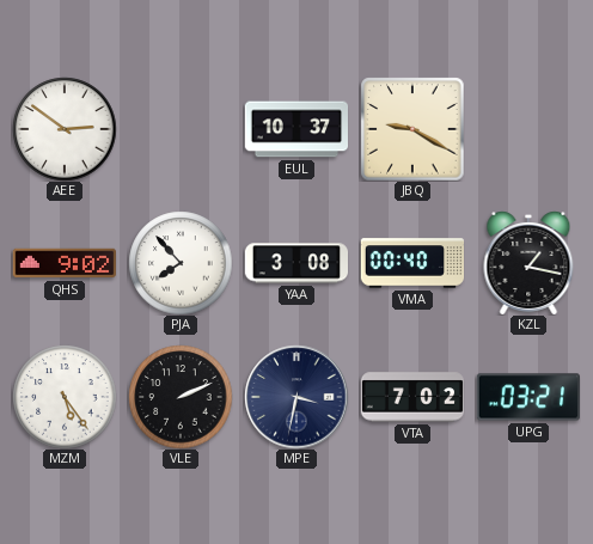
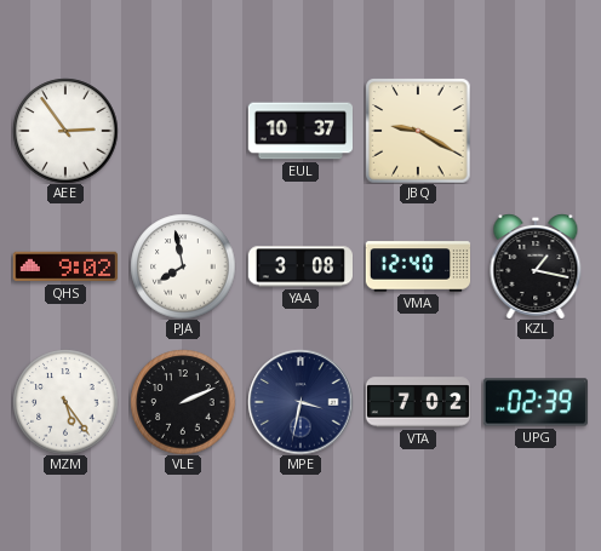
AEE: 2:51 -> 2:54
PJA: 7:53 -> 7:58
VMA: 00:40 -> 12:40
UPG: 03:21 -> 02:39
